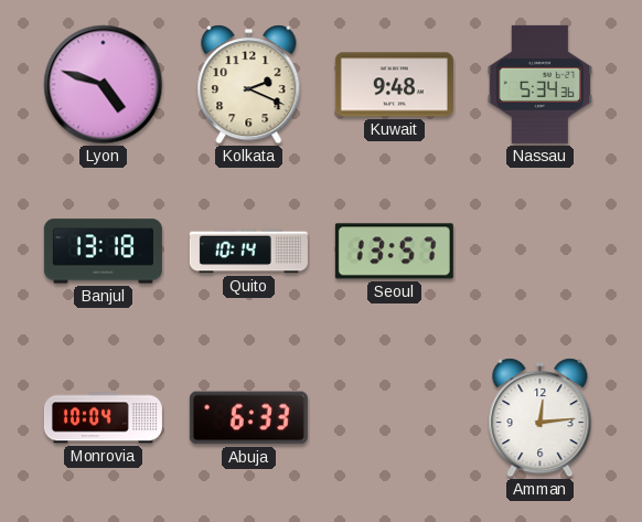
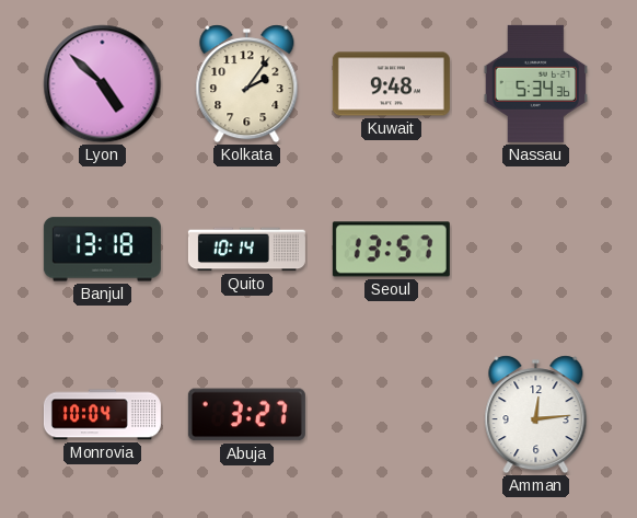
Lyon: 4:48 -> 4:52
Kolkata: 2:19 -> 2:06
Abuja: 6:33 -> 3:27
